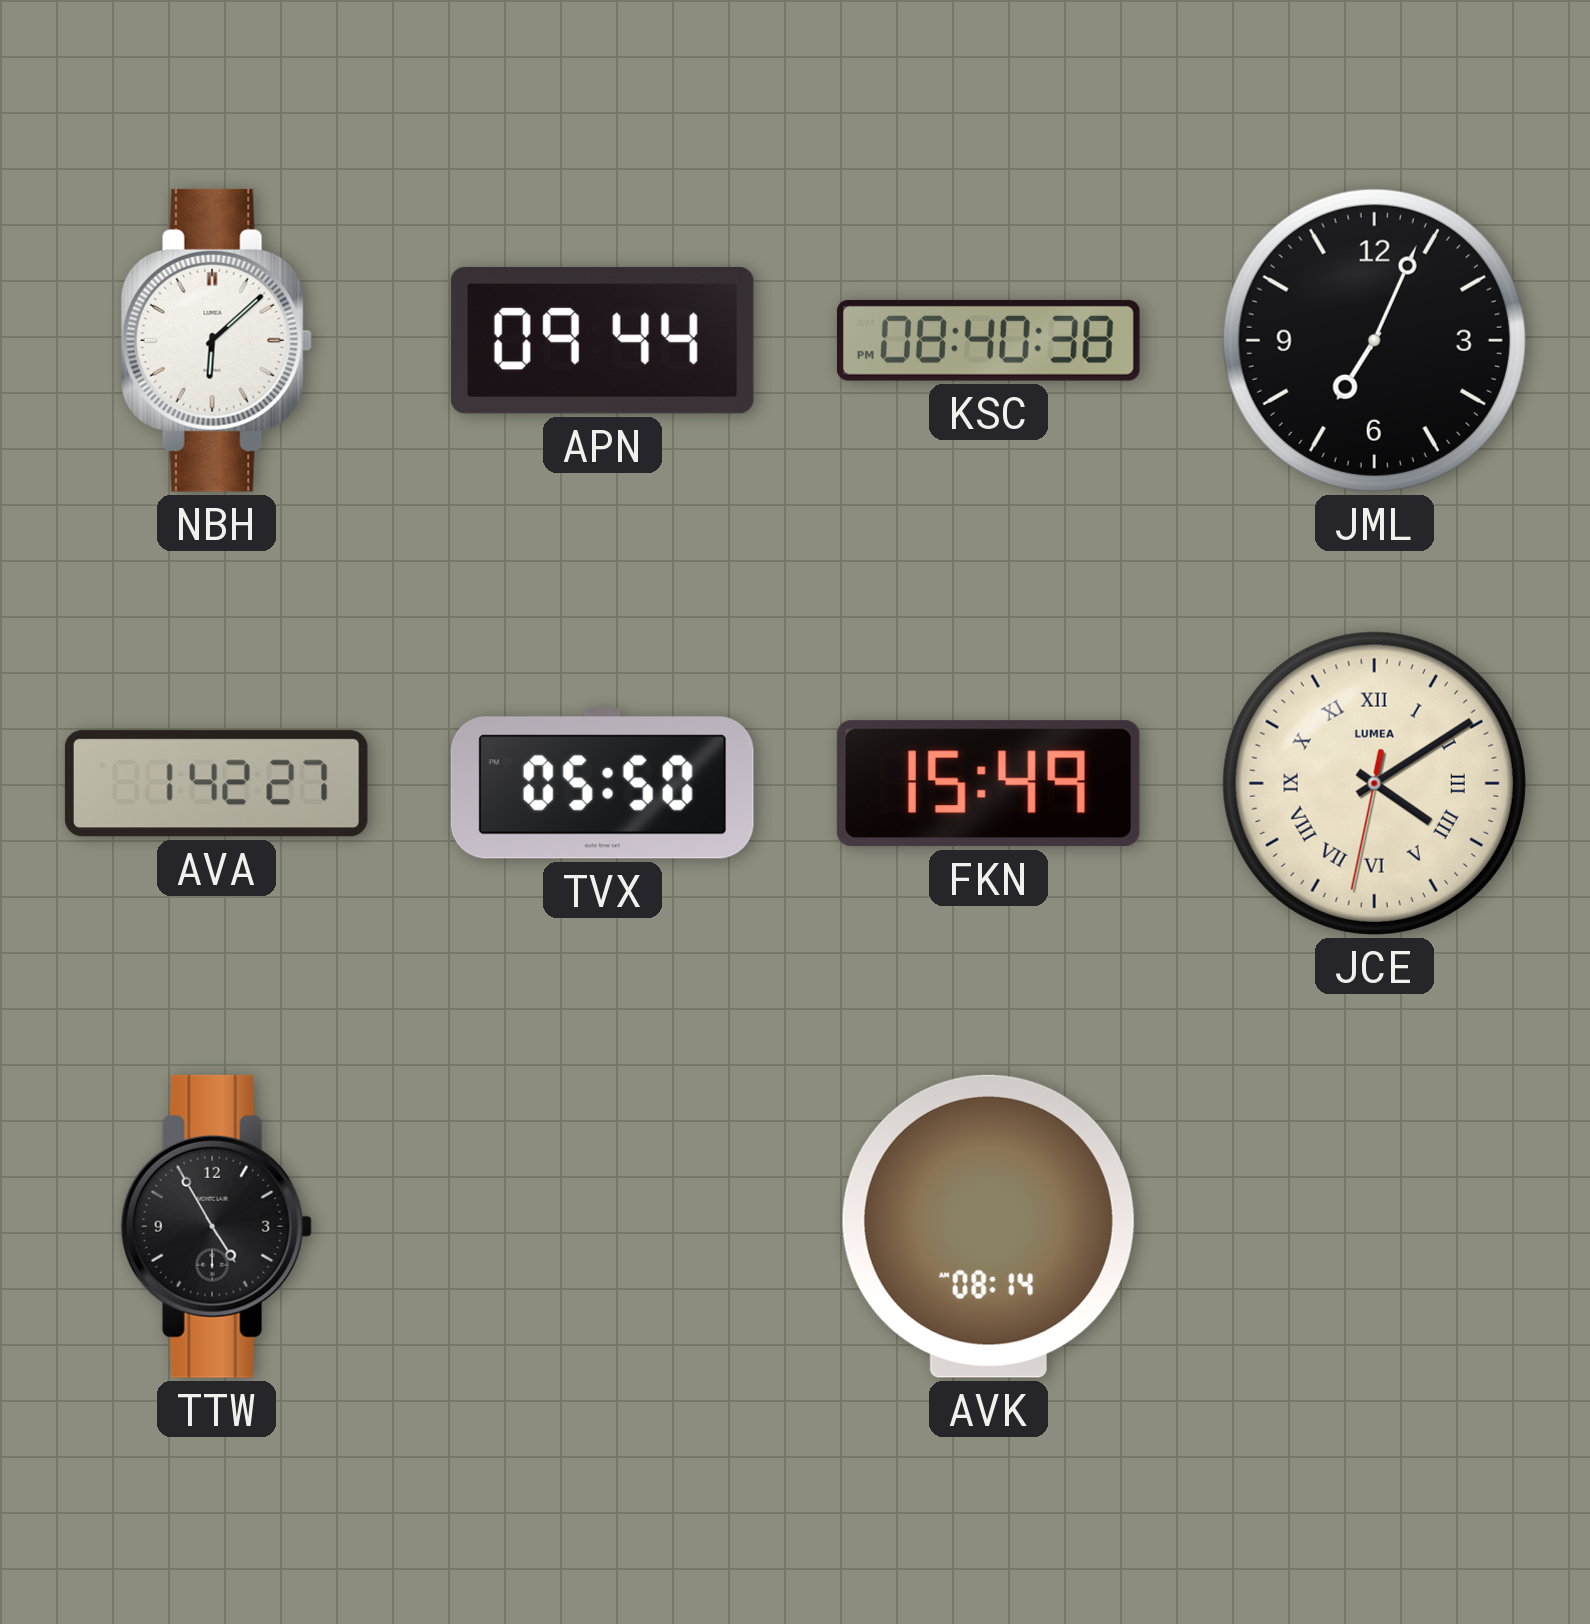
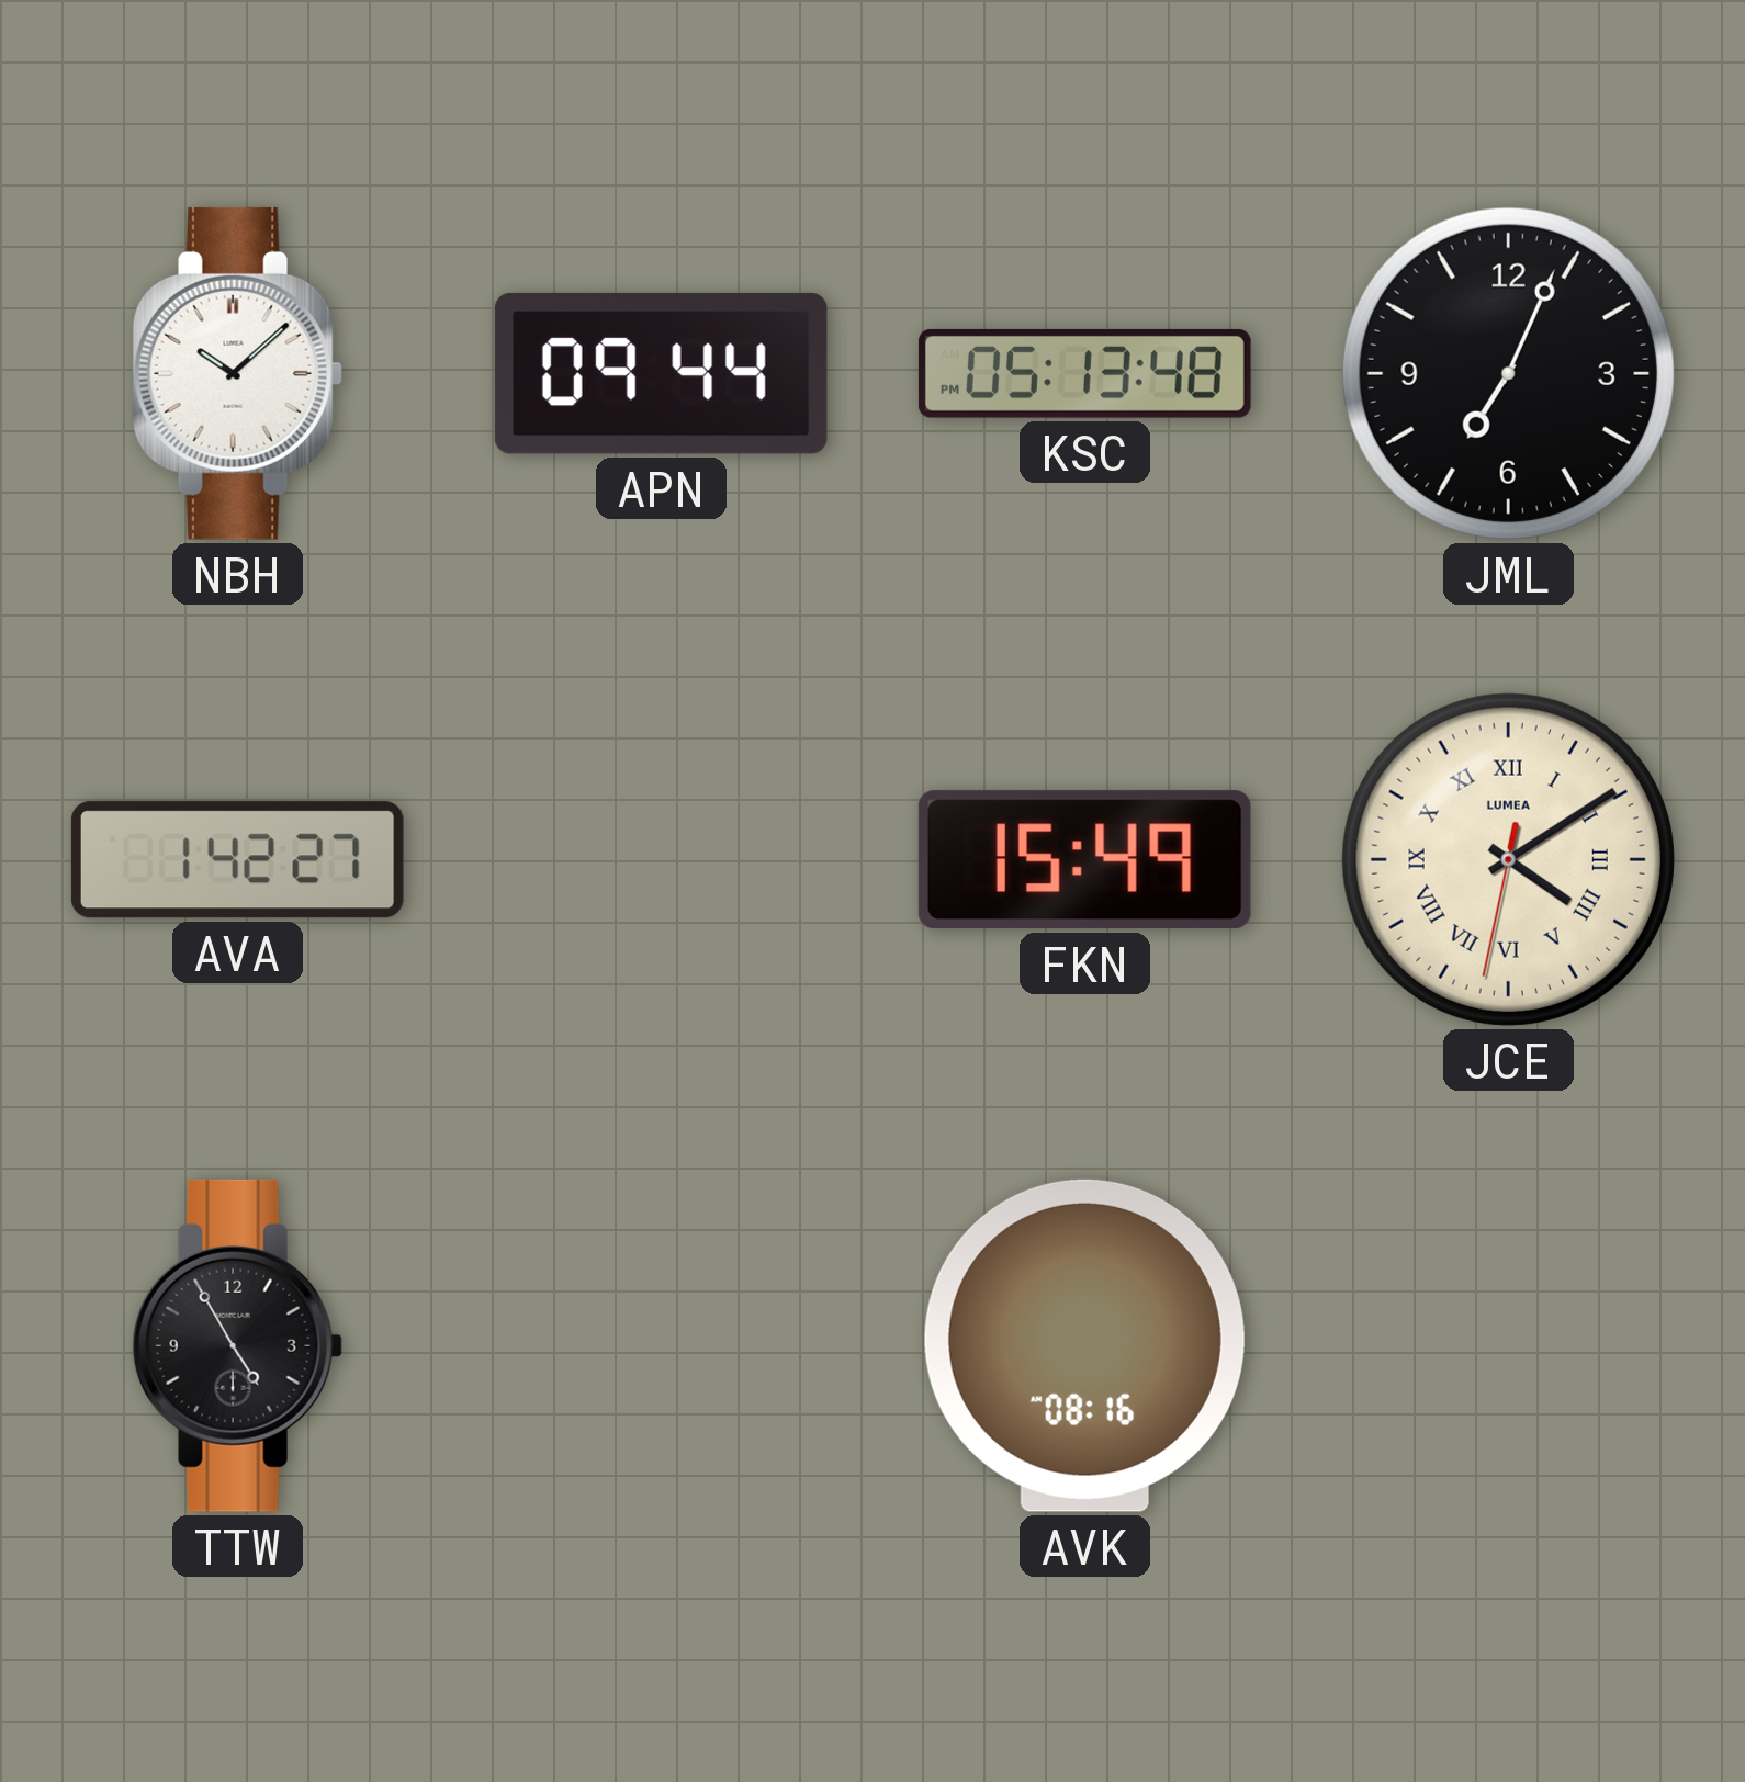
NBH: 6:08 -> 10:08
KSC: 08:40 -> 05:13
TVX: 05:50 -> none
AVK: 08:14 -> 08:16
